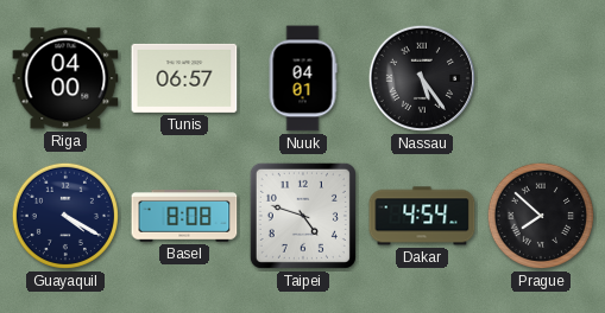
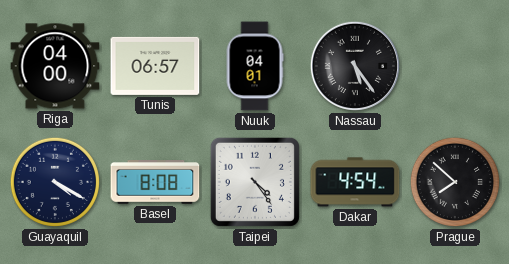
Taipei: 4:48 -> 4:24
